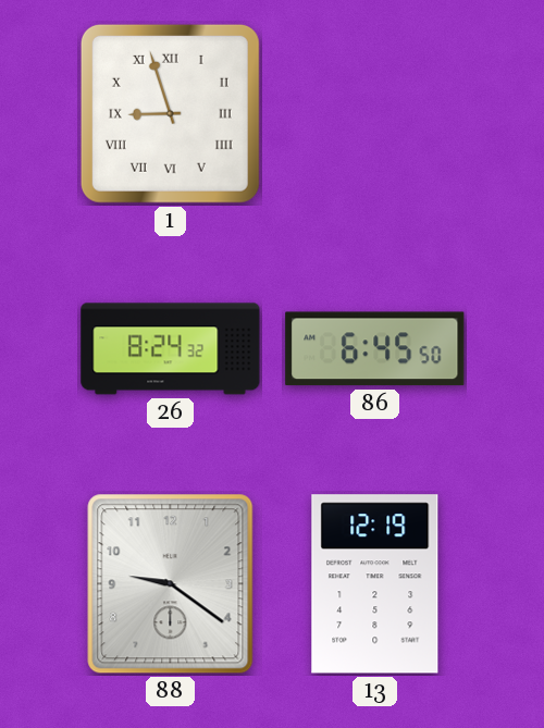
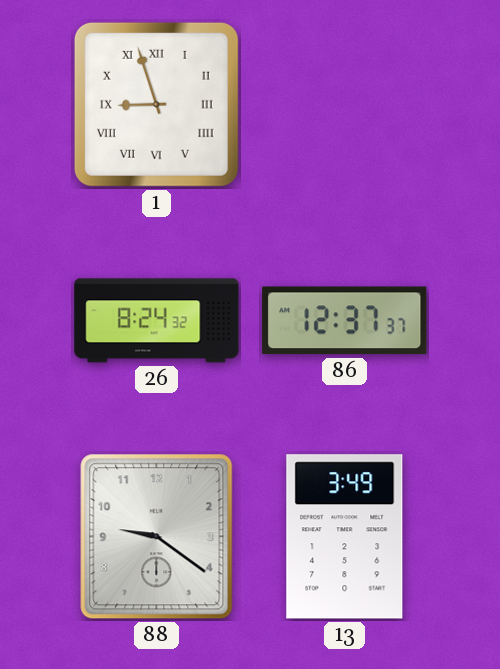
86: 6:45 -> 12:37
13: 12:19 -> 3:49
